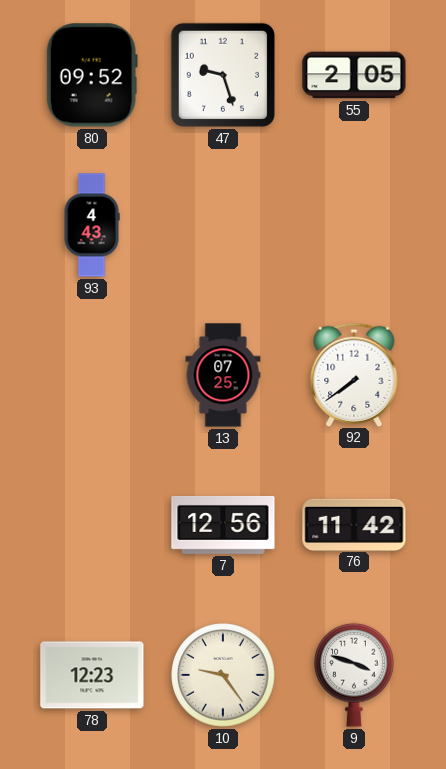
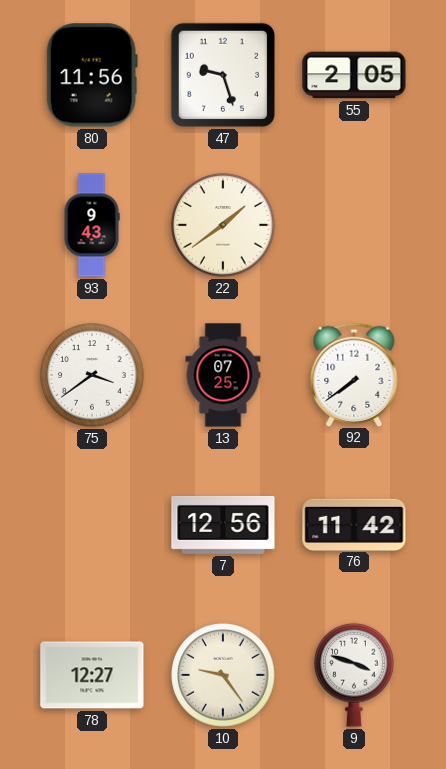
80: 09:52 -> 11:56
93: 4:43 -> 9:43
22: none -> 1:39
75: none -> 3:39
78: 12:23 -> 12:27
